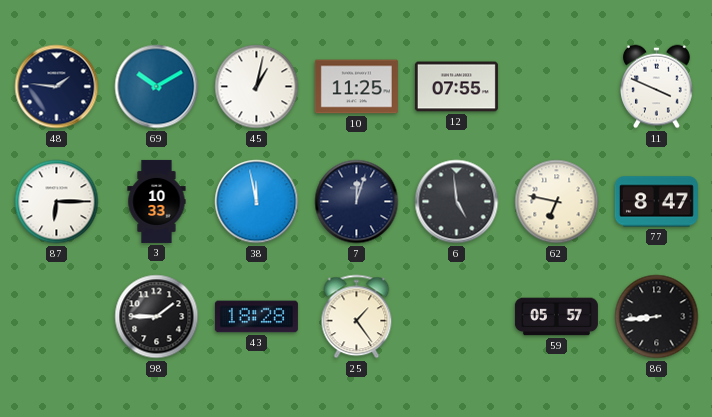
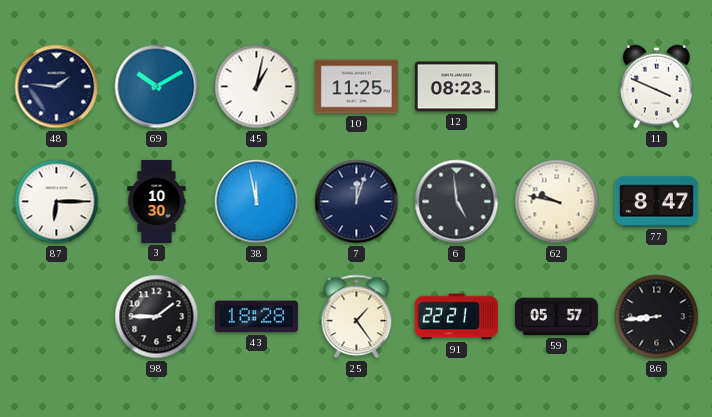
12: 07:55 -> 08:23
3: 10:33 -> 10:30
62: 6:47 -> 9:47
91: none -> 22:21
